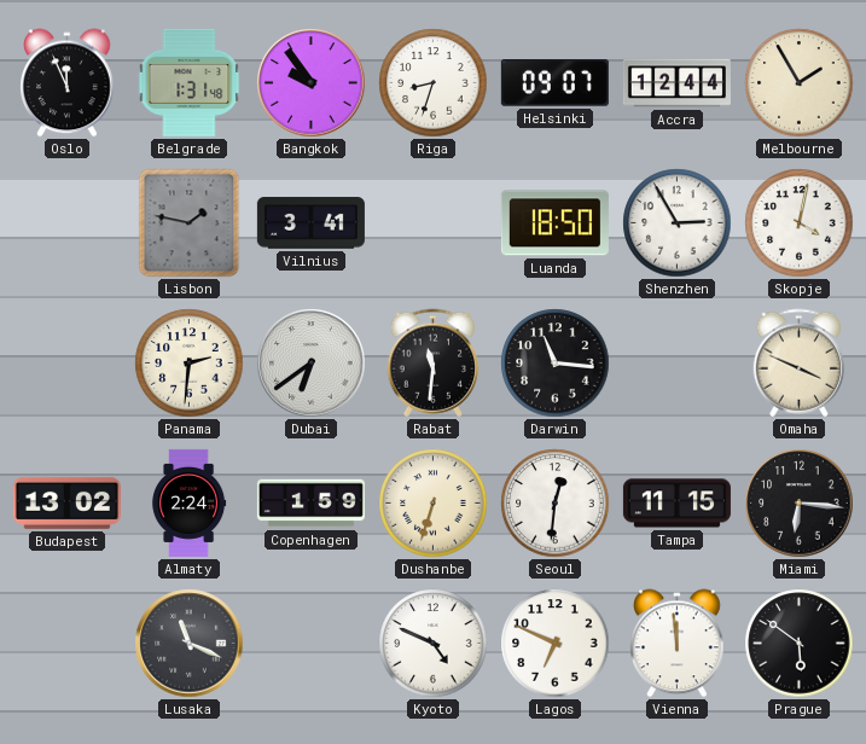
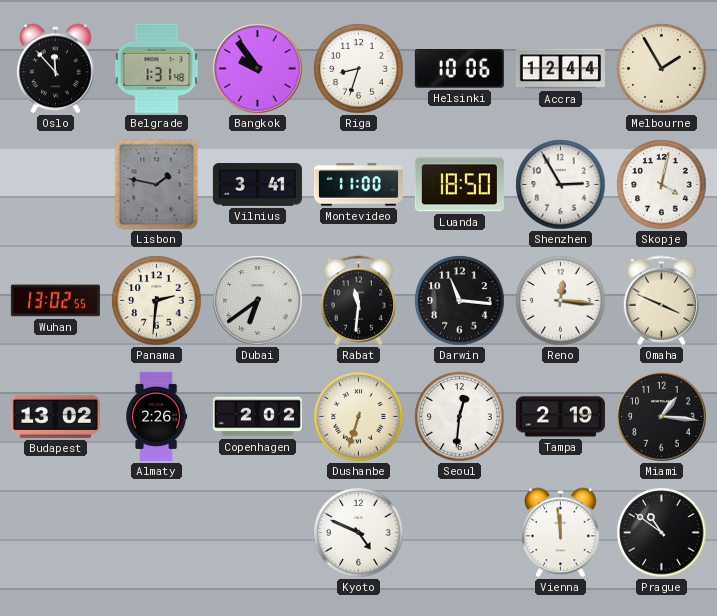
Oslo: 11:56 -> 11:53
Helsinki: 09:07 -> 10:06
Montevideo: none -> 11:00
Wuhan: none -> 13:02
Reno: none -> 12:16
Almaty: 2:24 -> 2:26
Copenhagen: 1:59 -> 2:02
Tampa: 11:15 -> 2:19
Miami: 6:16 -> 1:16
Lusaka: 11:19 -> none
Lagos: 6:49 -> none
Prague: 5:51 -> 10:51
